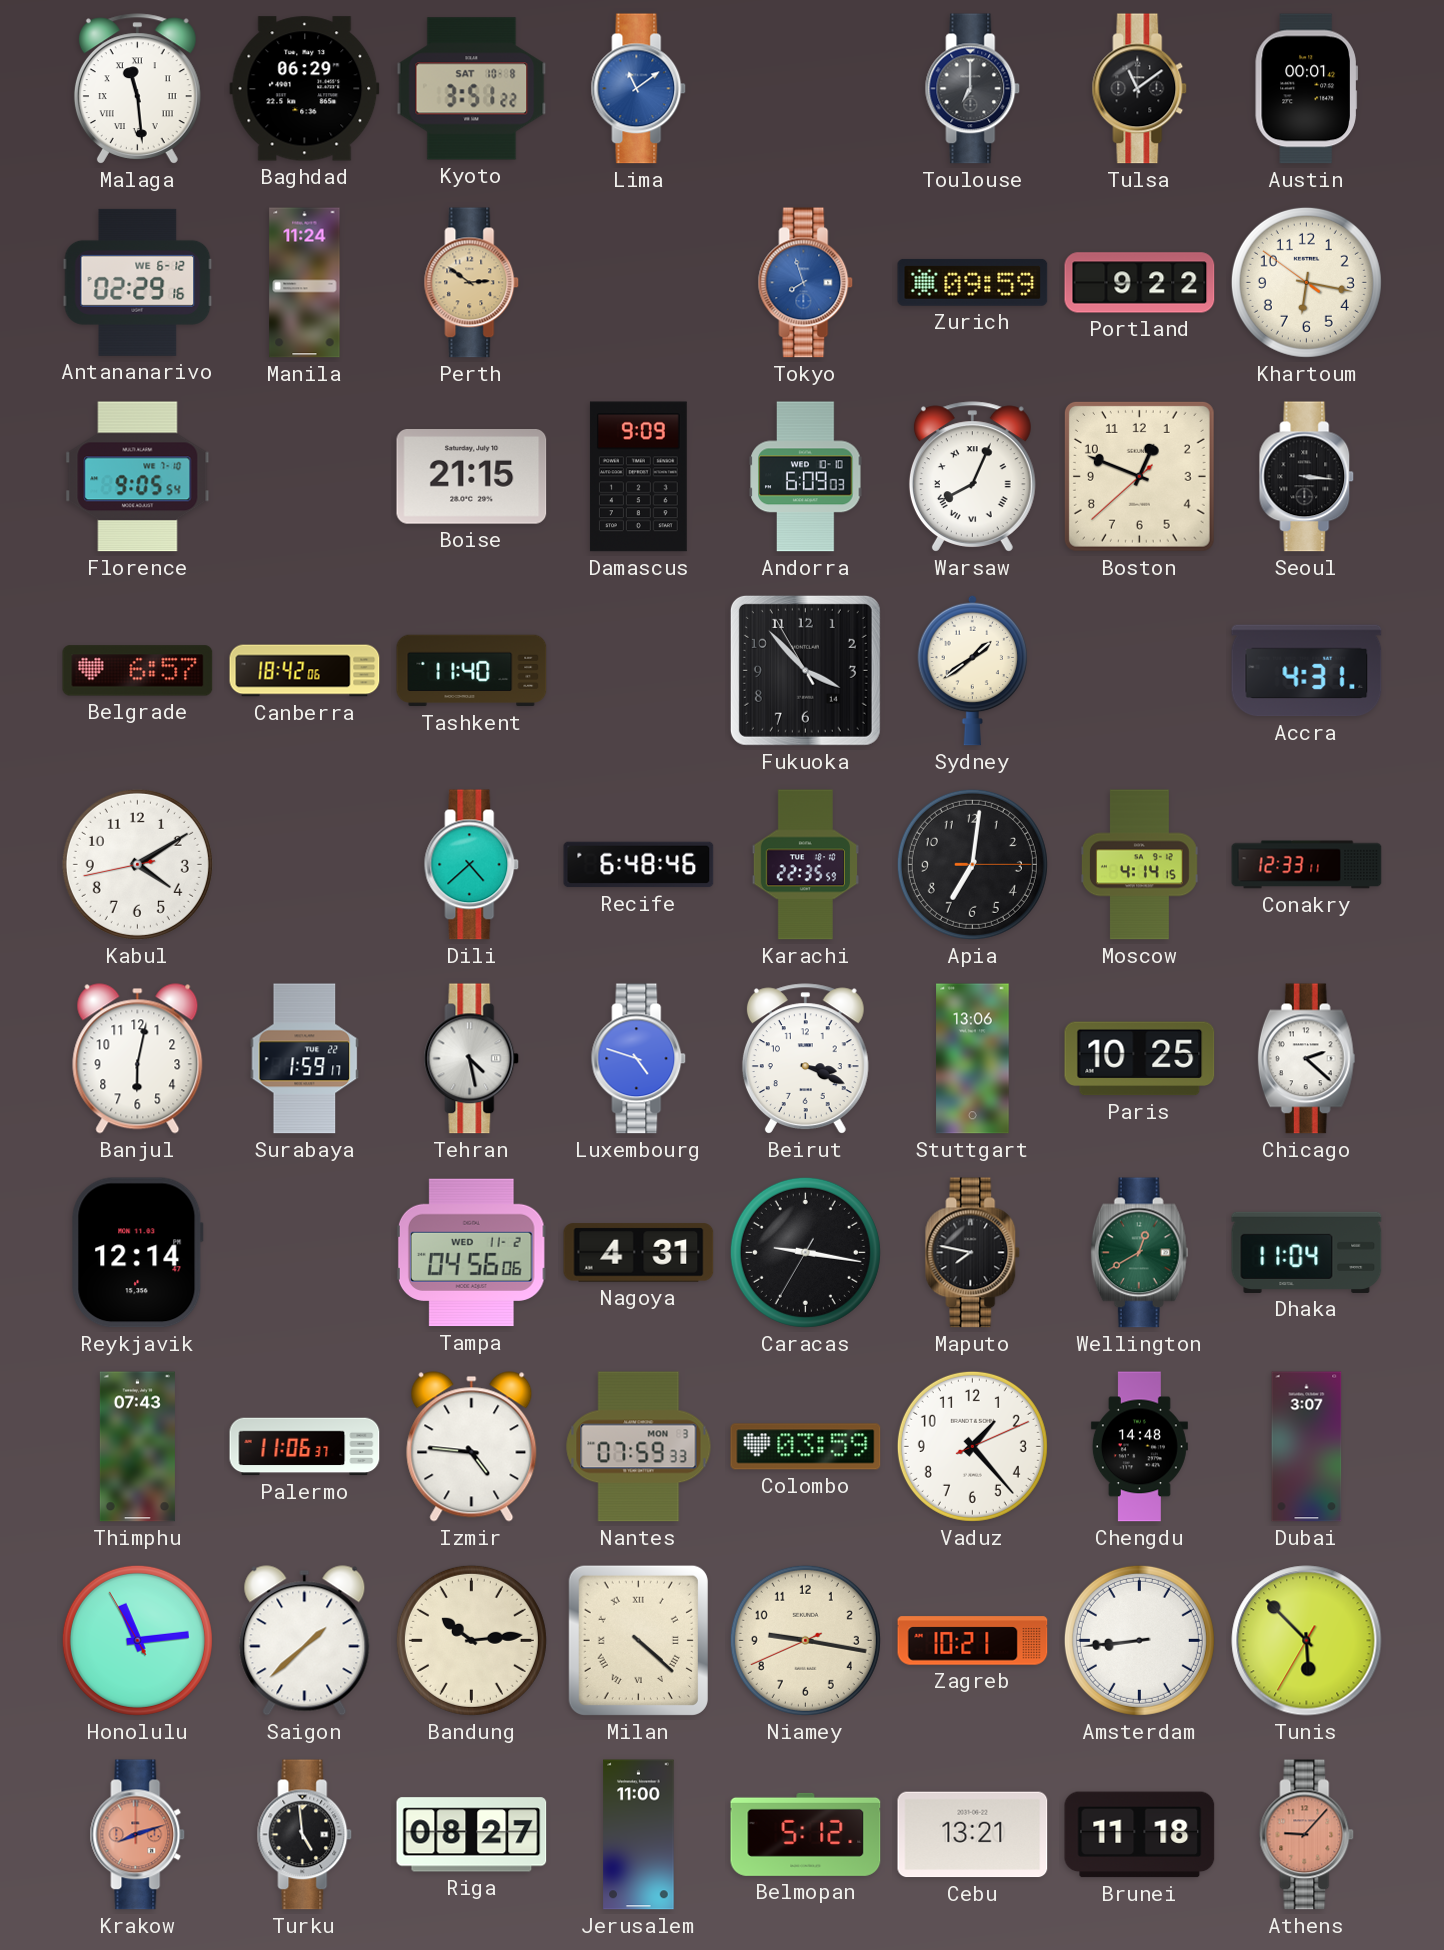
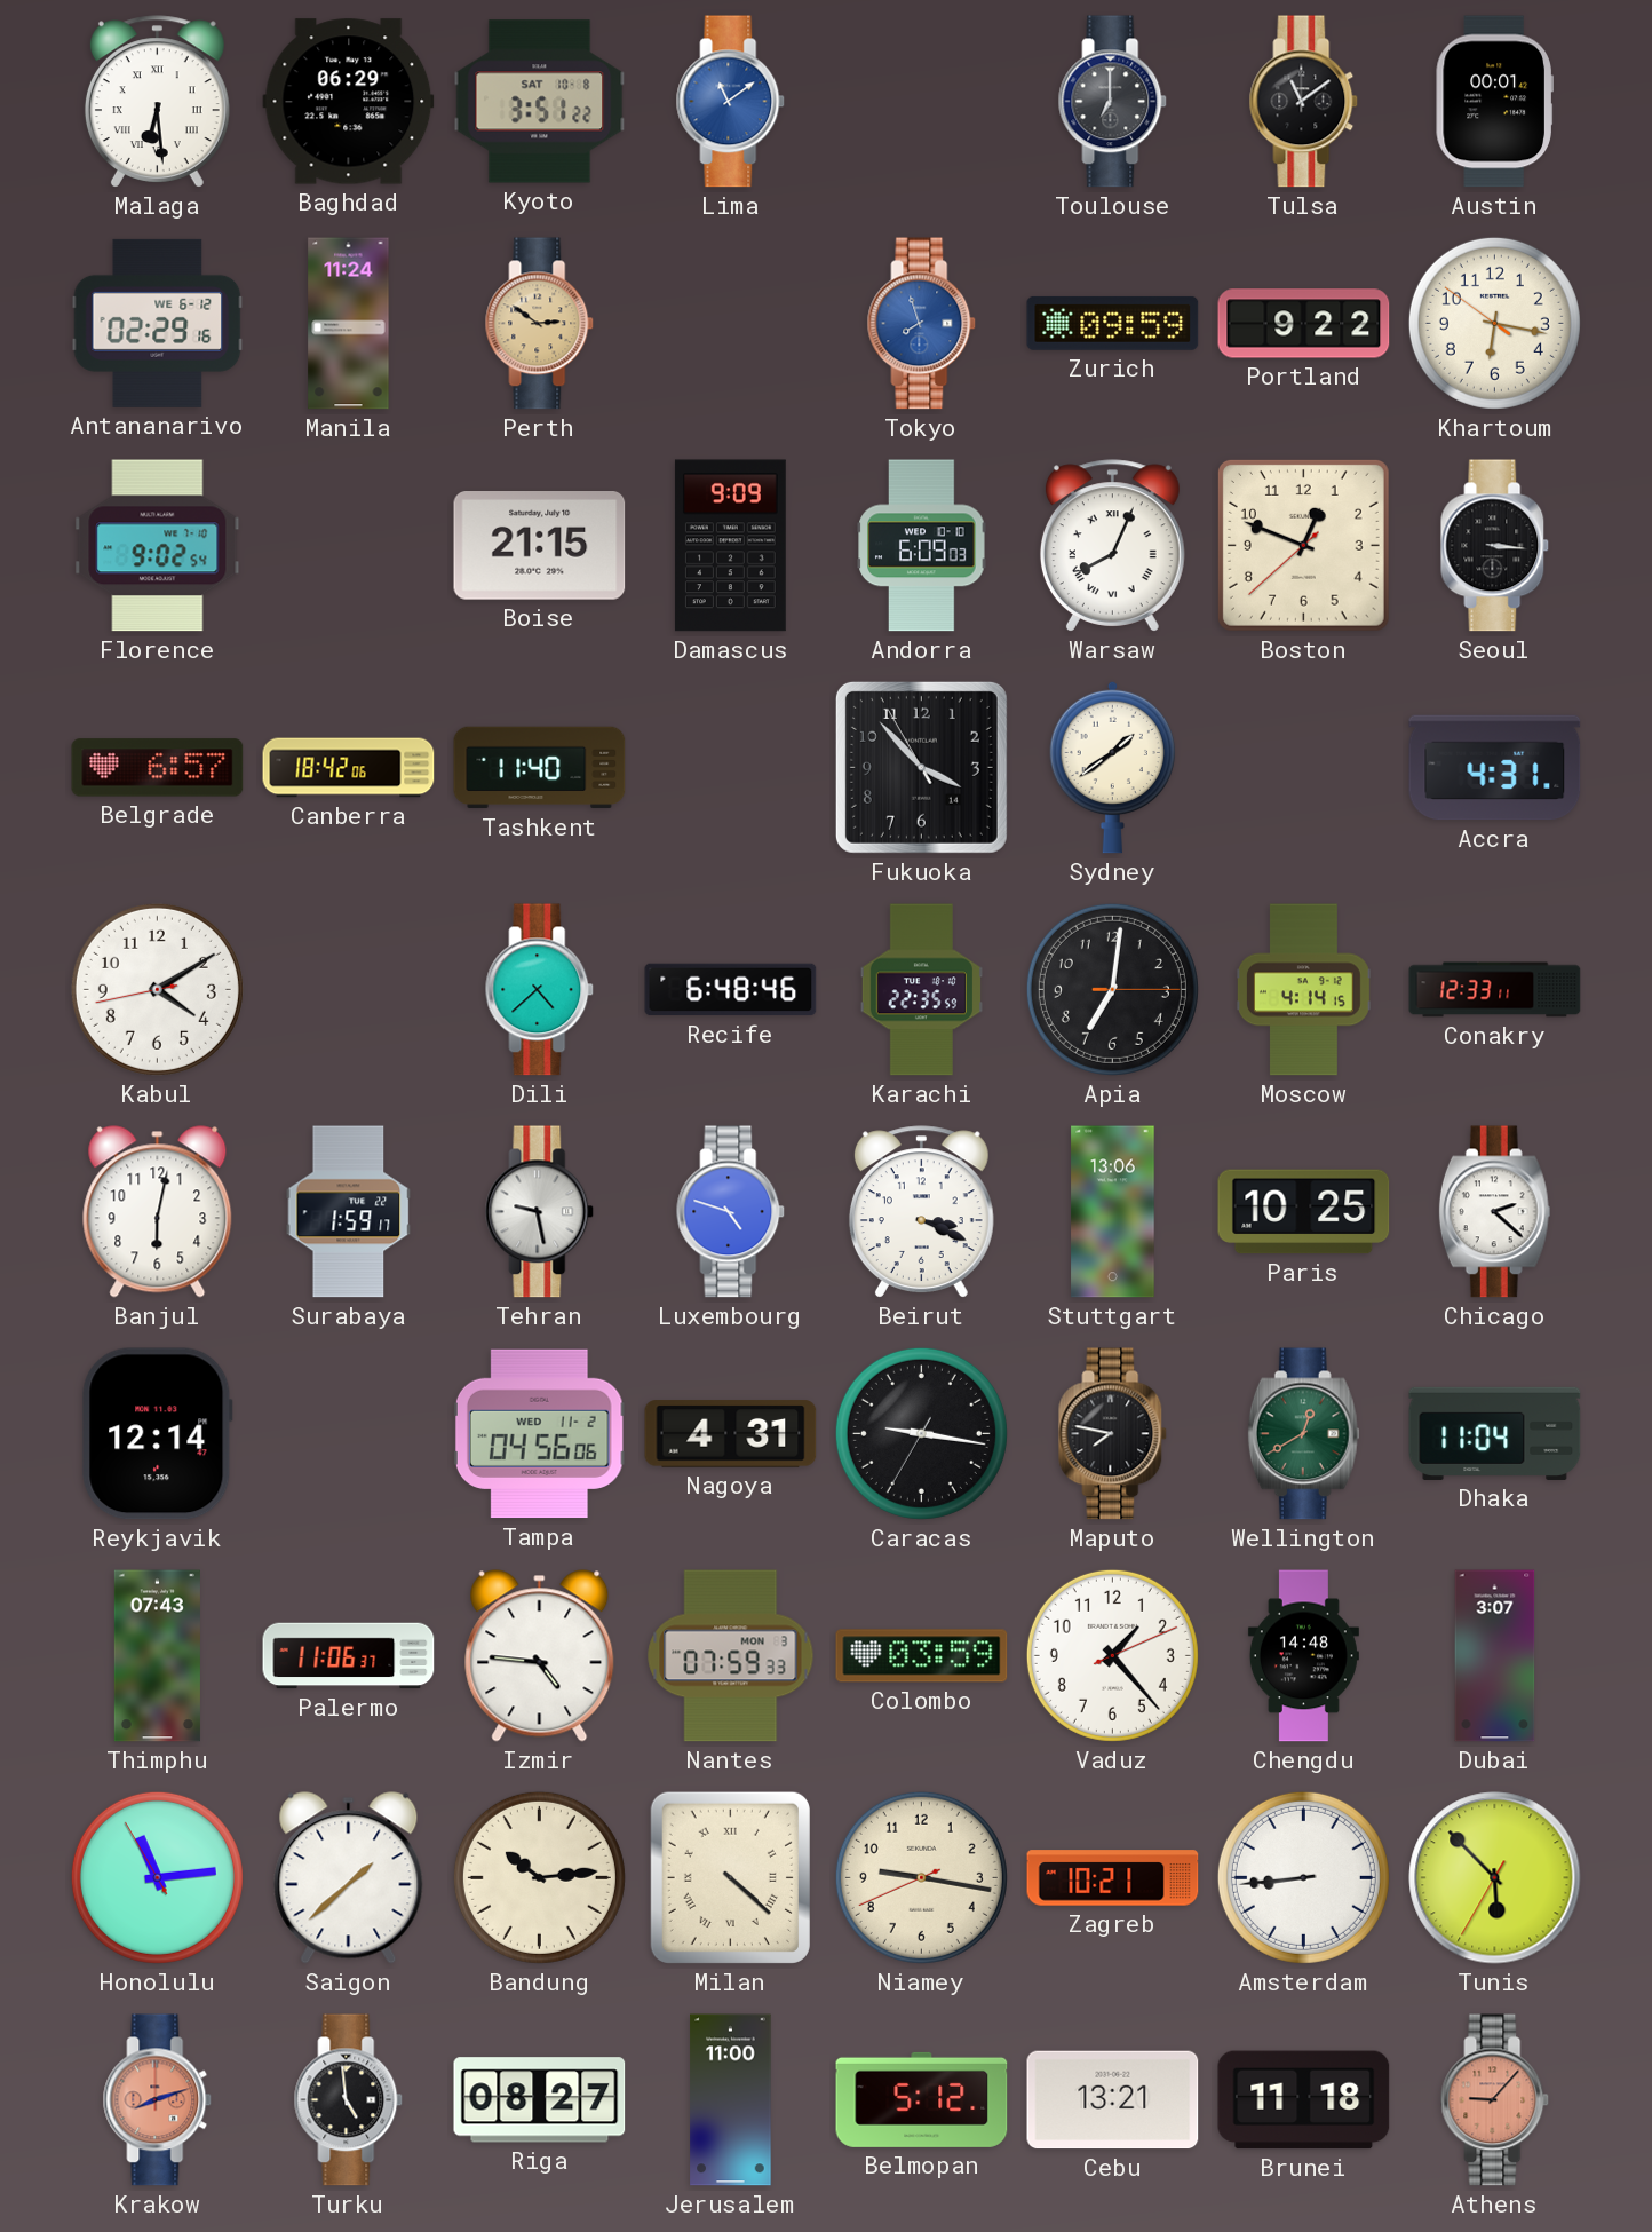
Malaga: 11:29 -> 6:29
Florence: 9:05 -> 9:02
Tehran: 4:28 -> 9:28
